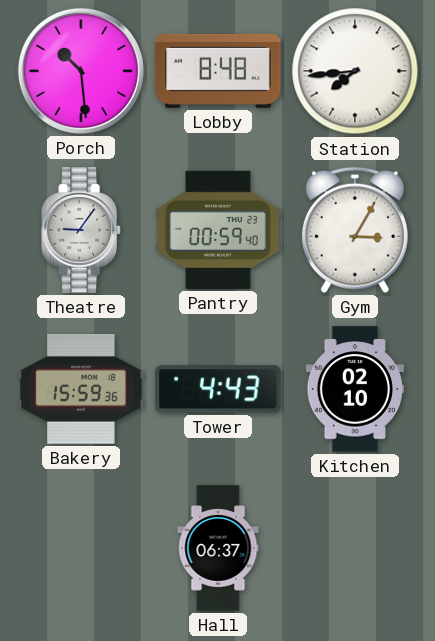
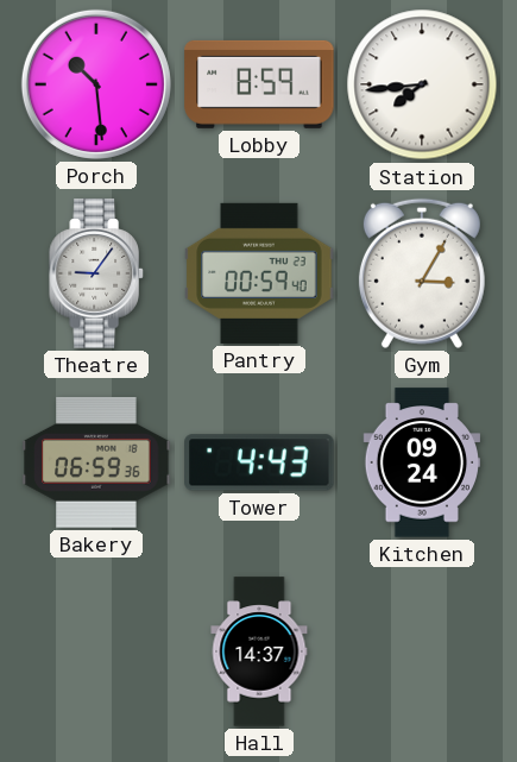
Lobby: 8:48 -> 8:59
Bakery: 15:59 -> 06:59
Kitchen: 02:10 -> 09:24
Hall: 06:37 -> 14:37
